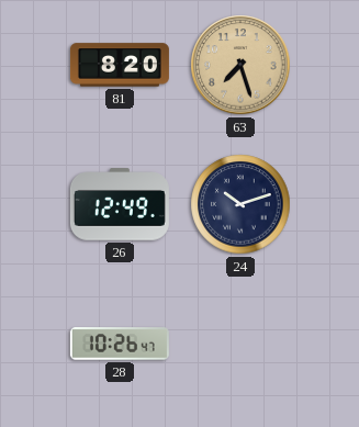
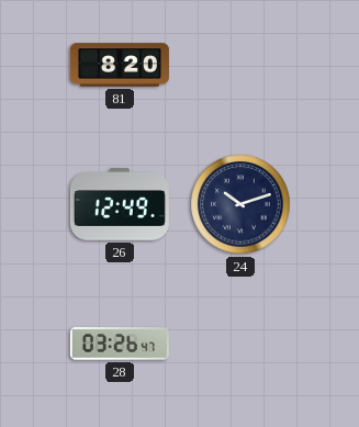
63: 7:27 -> none
28: 10:26 -> 03:26
